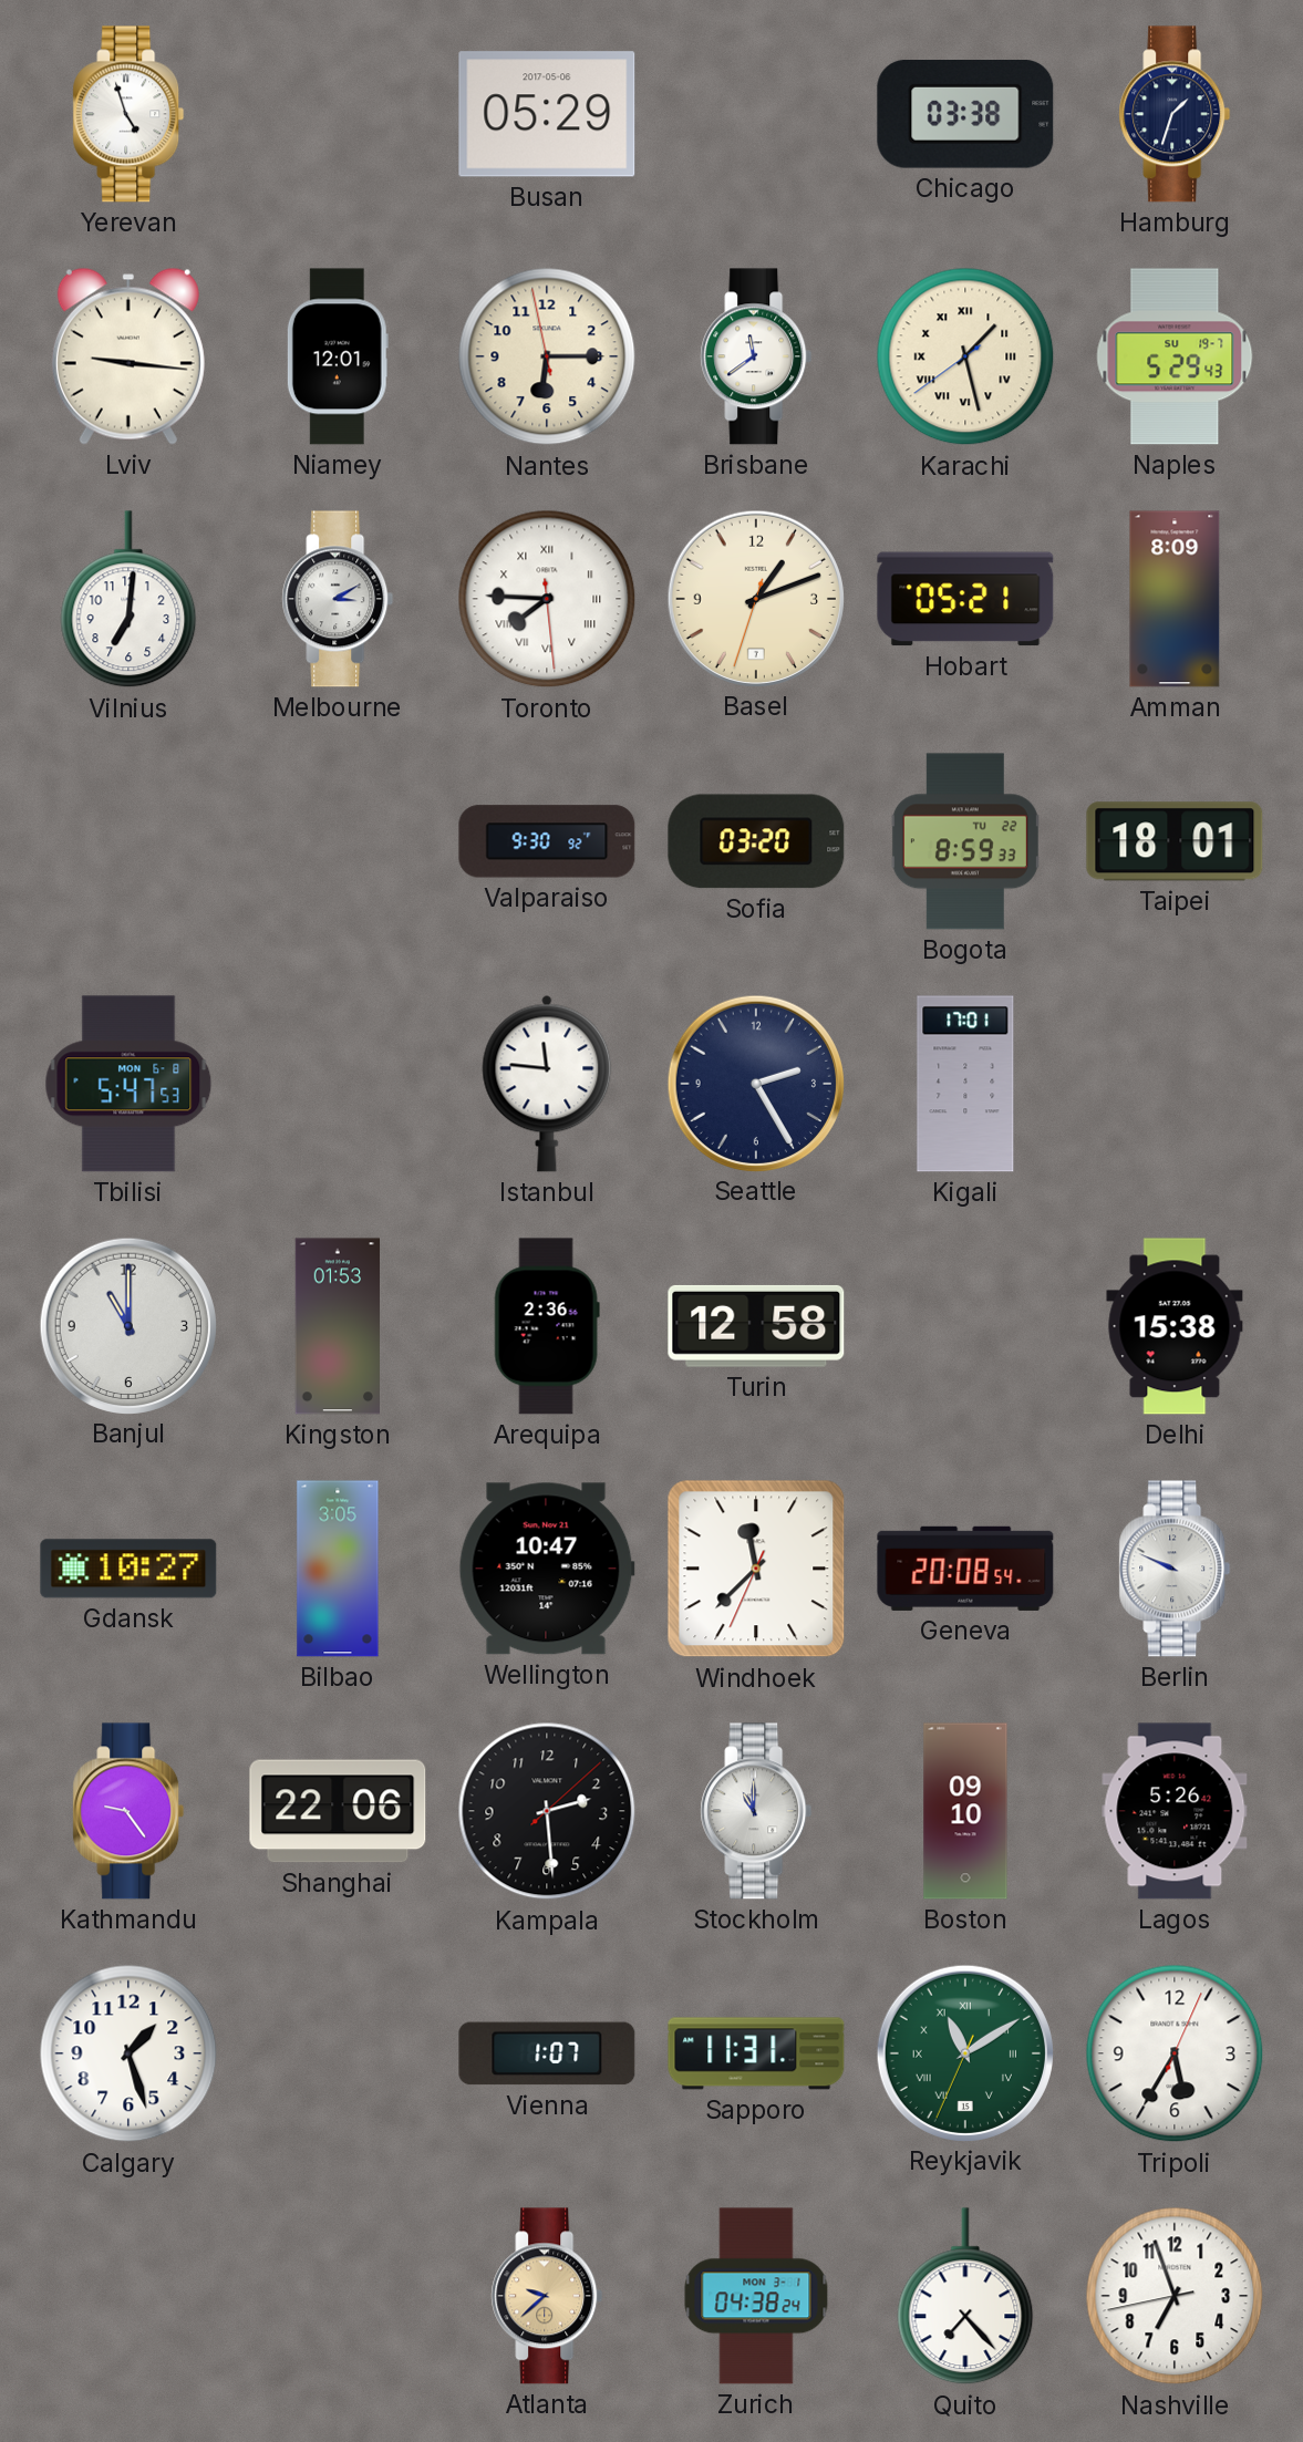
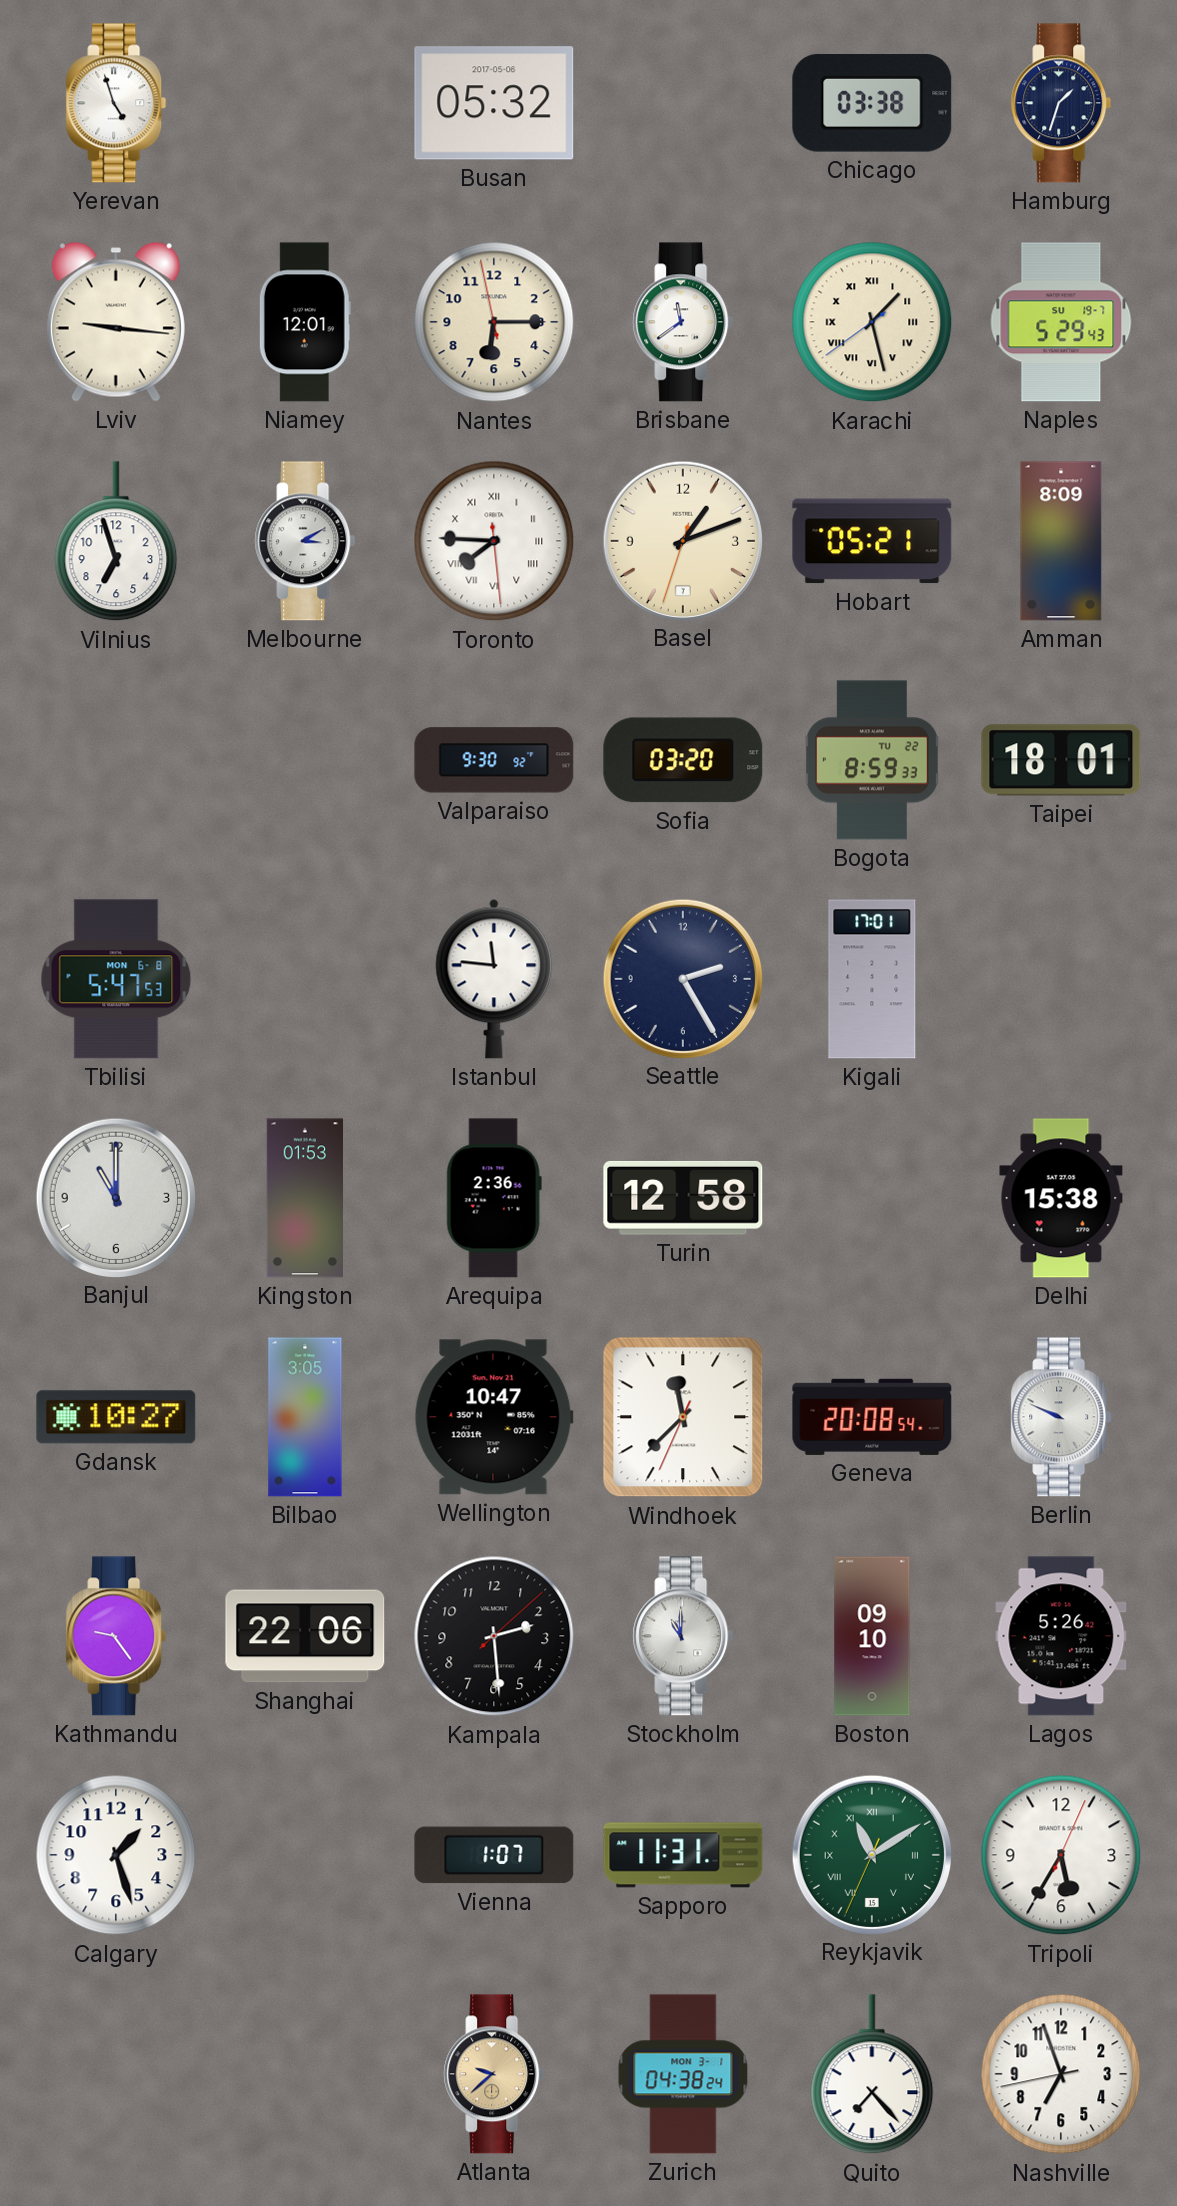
Busan: 05:29 -> 05:32
Vilnius: 7:01 -> 6:57
